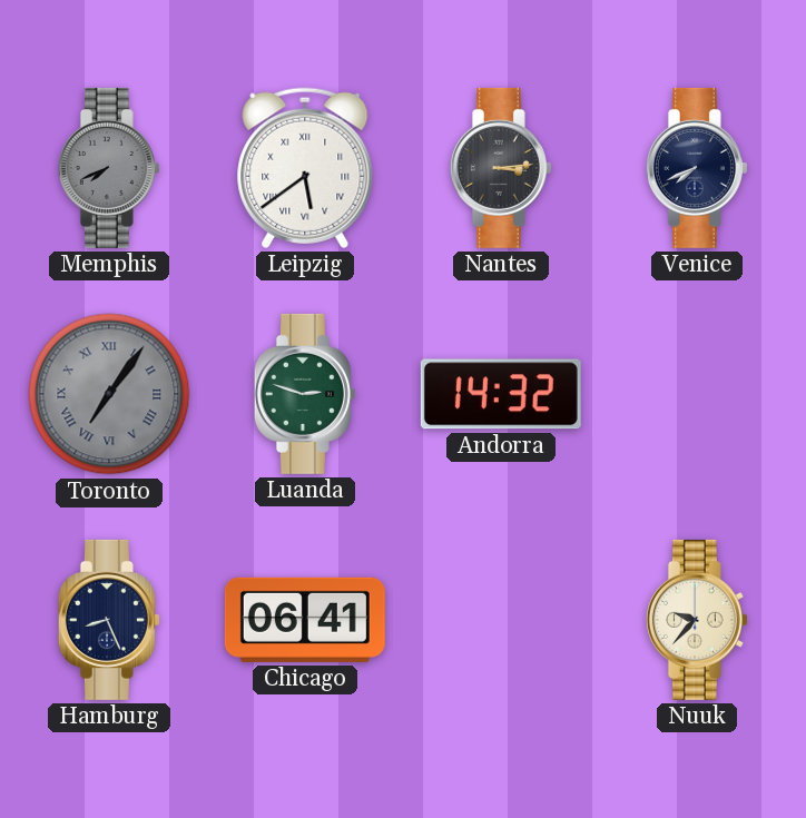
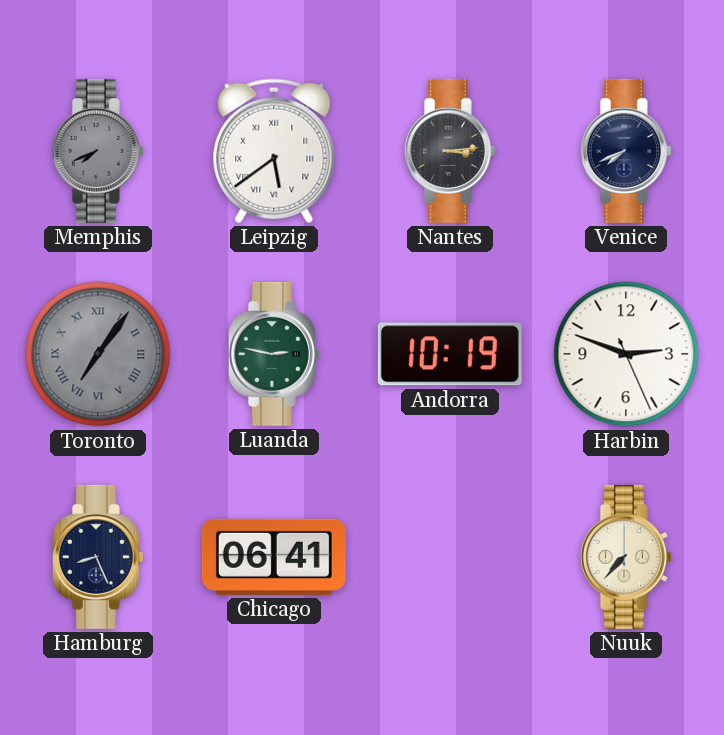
Luanda: 2:48 -> 2:47
Andorra: 14:32 -> 10:19
Harbin: none -> 2:48
Nuuk: 9:37 -> 7:37
